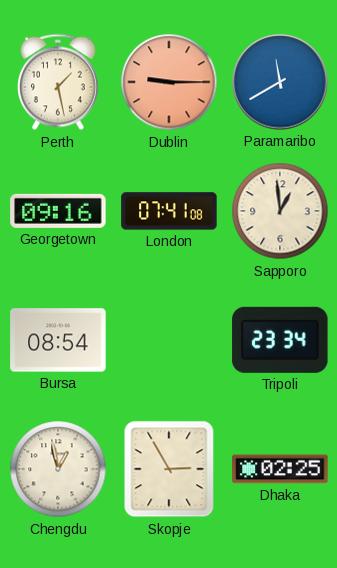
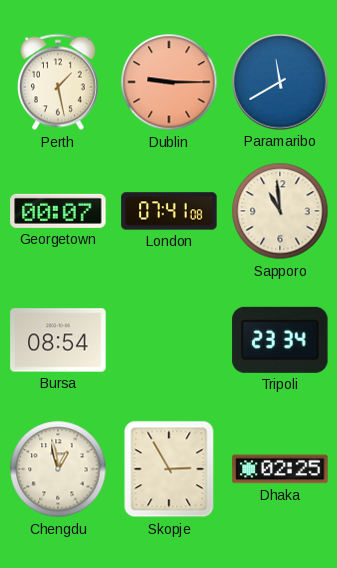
Georgetown: 09:16 -> 00:07
Sapporo: 12:59 -> 10:59
